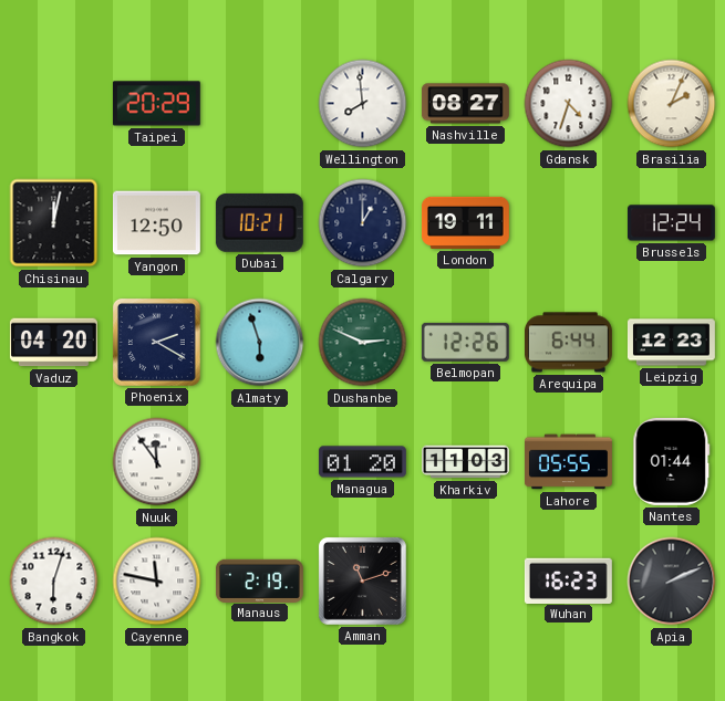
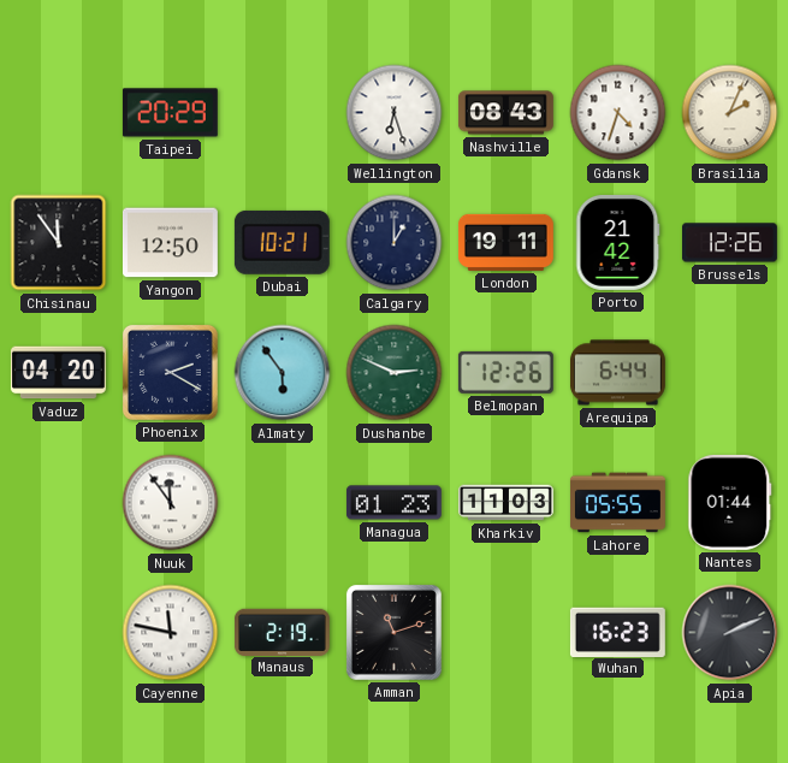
Wellington: 7:59 -> 6:27
Nashville: 08:27 -> 08:43
Chisinau: 12:02 -> 11:54
Porto: none -> 21:42
Brussels: 12:24 -> 12:26
Almaty: 5:57 -> 5:54
Leipzig: 12:23 -> none
Managua: 01:20 -> 01:23
Bangkok: 6:03 -> none
